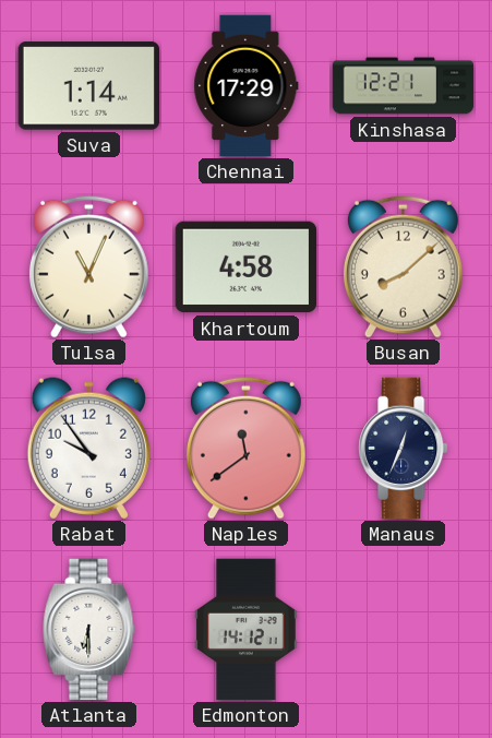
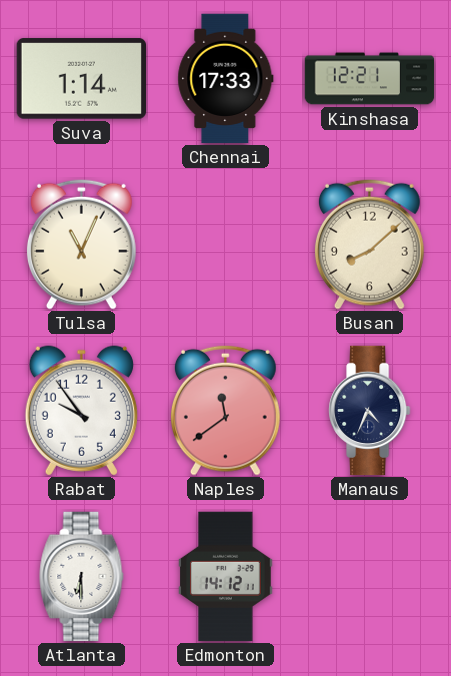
Chennai: 17:29 -> 17:33
Khartoum: 4:58 -> none
Manaus: 12:34 -> 4:34
